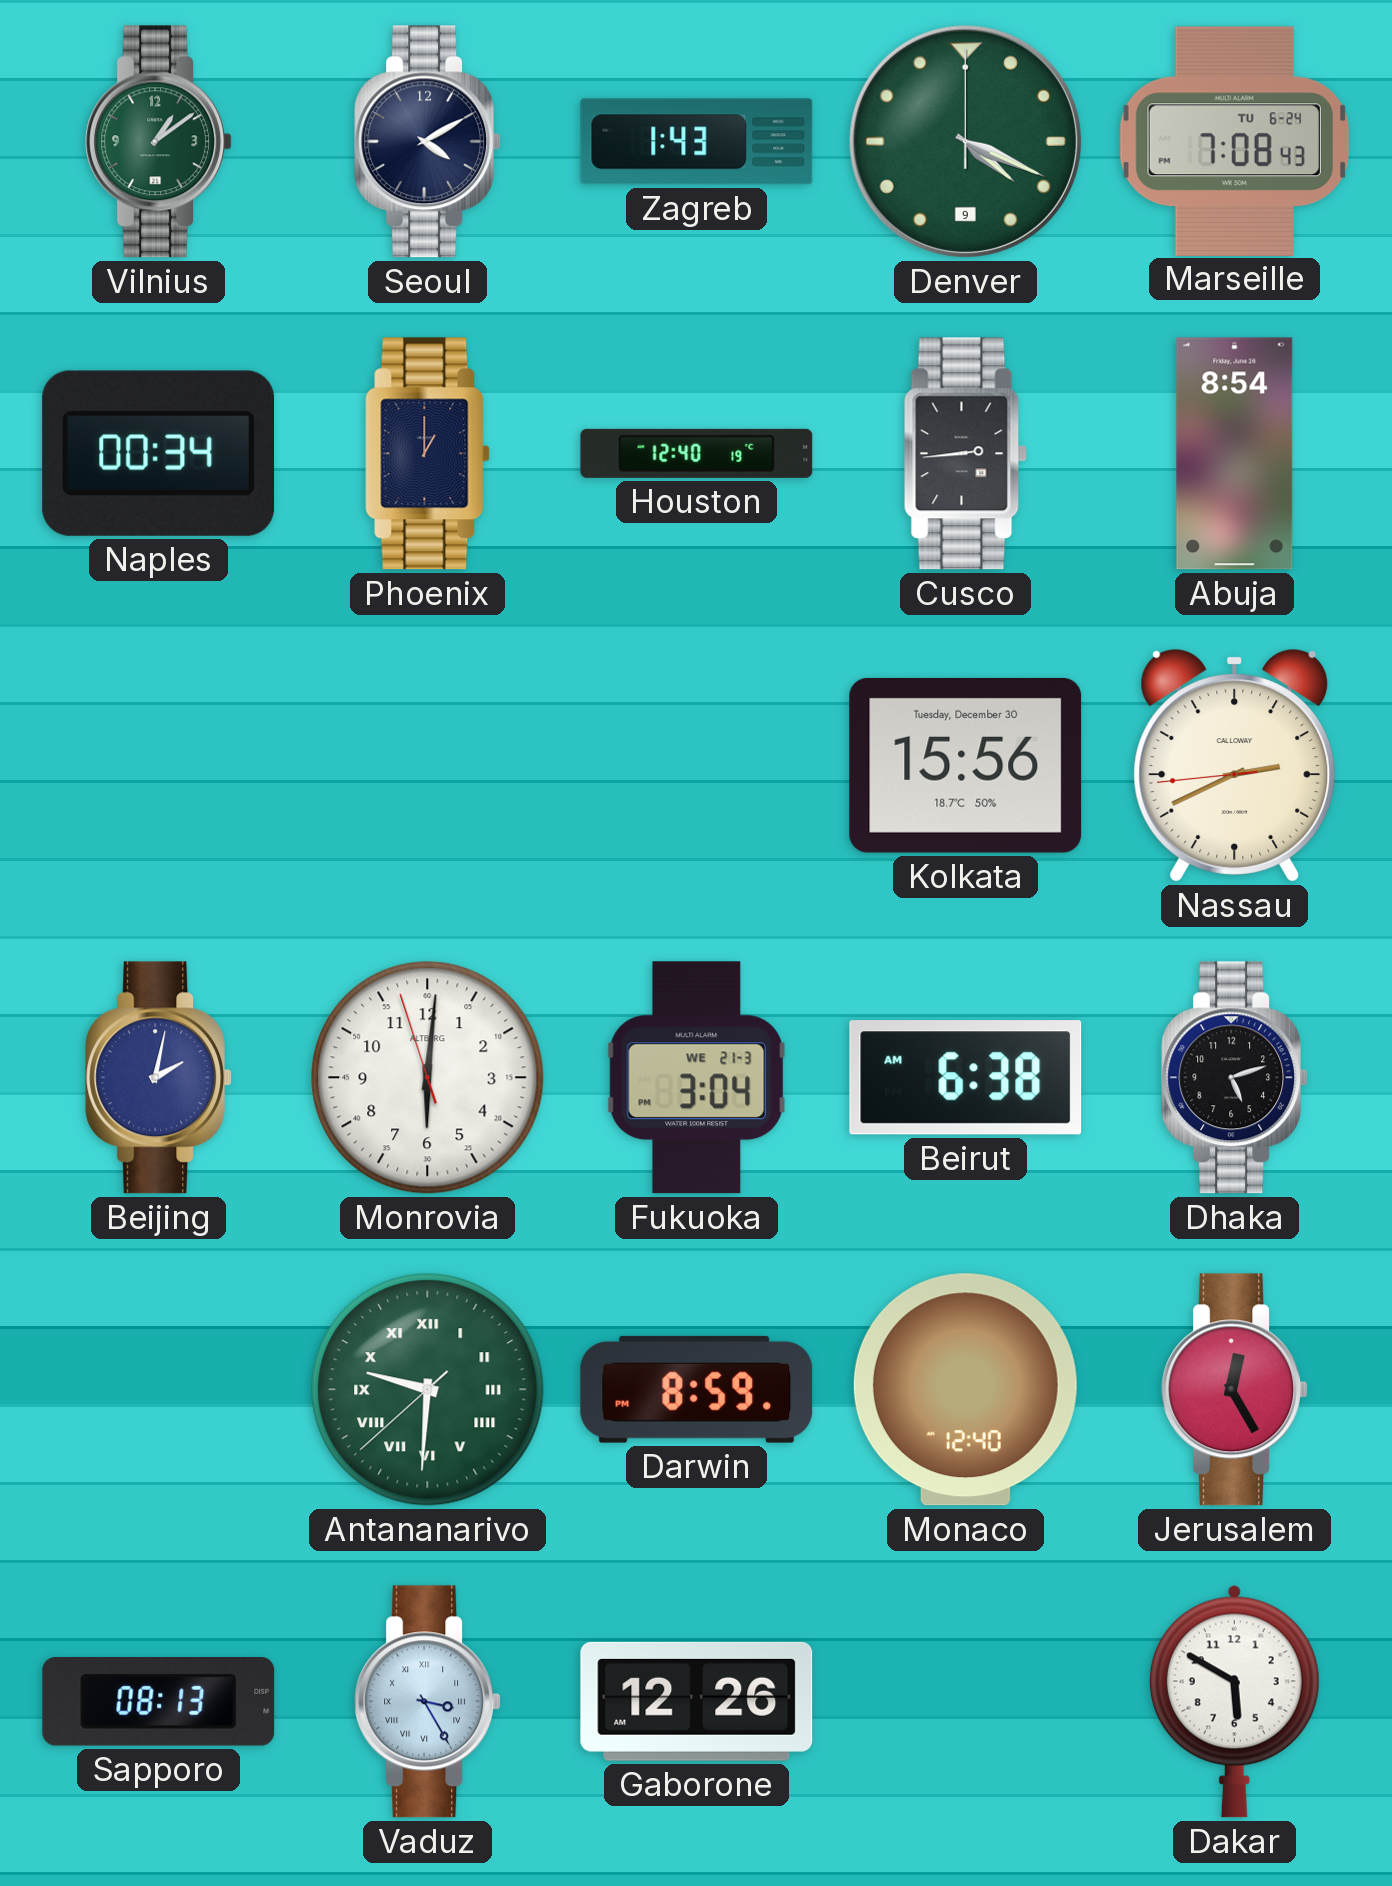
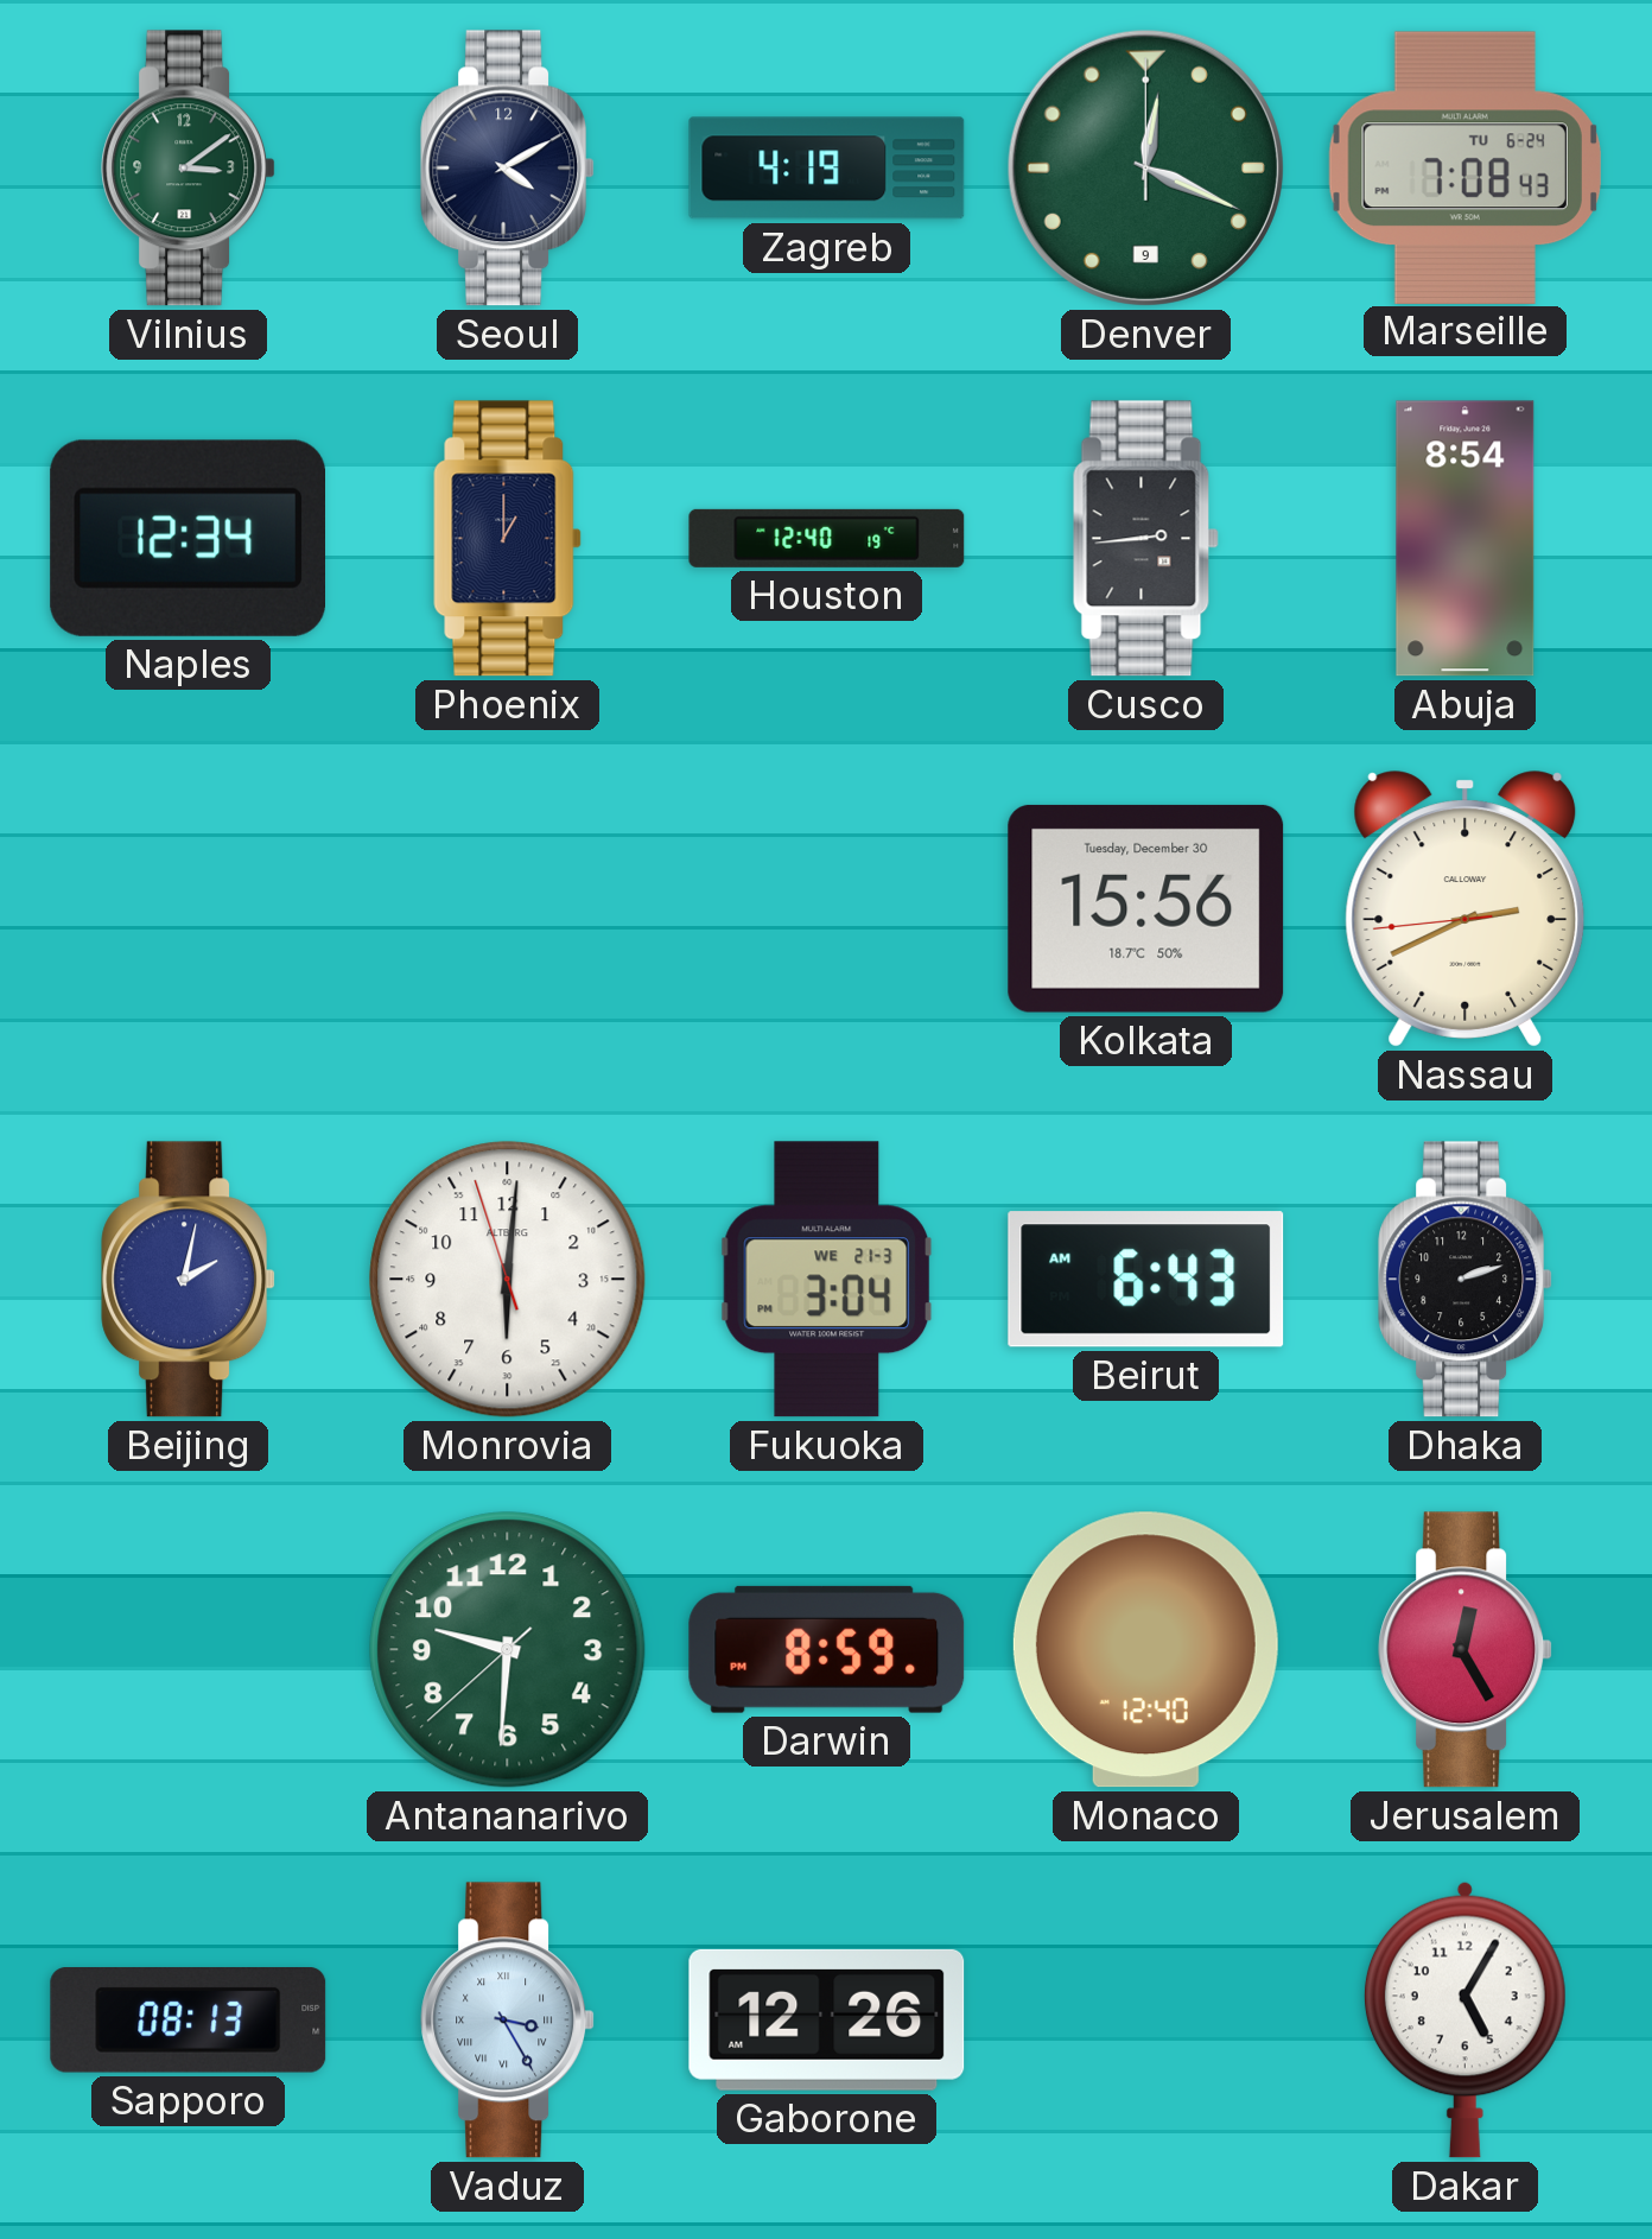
Vilnius: 1:09 -> 3:09
Zagreb: 1:43 -> 4:19
Denver: 4:19 -> 12:19
Naples: 00:34 -> 12:34
Beirut: 6:38 -> 6:43
Dhaka: 5:12 -> 2:12
Antananarivo numerals: Roman -> Arabic
Dakar: 5:50 -> 5:05
